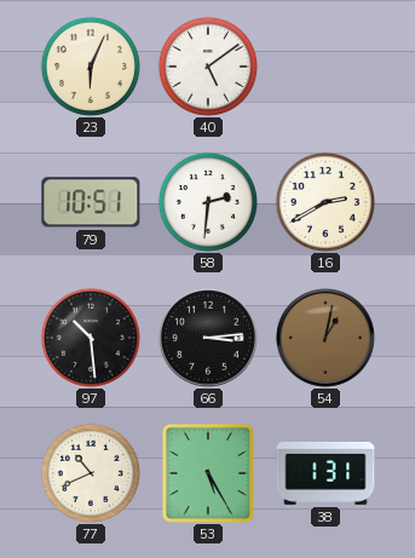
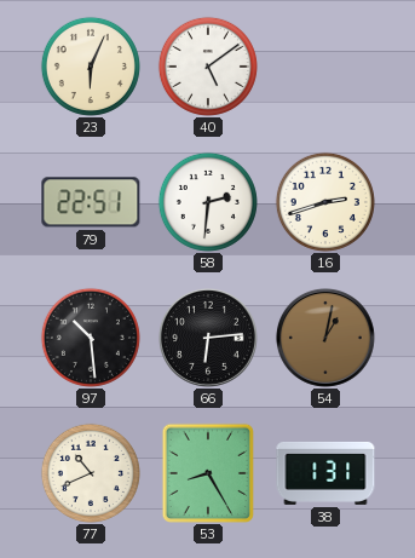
79: 10:51 -> 22:51
16: 2:40 -> 2:42
66: 3:14 -> 6:14
53: 5:25 -> 8:25
